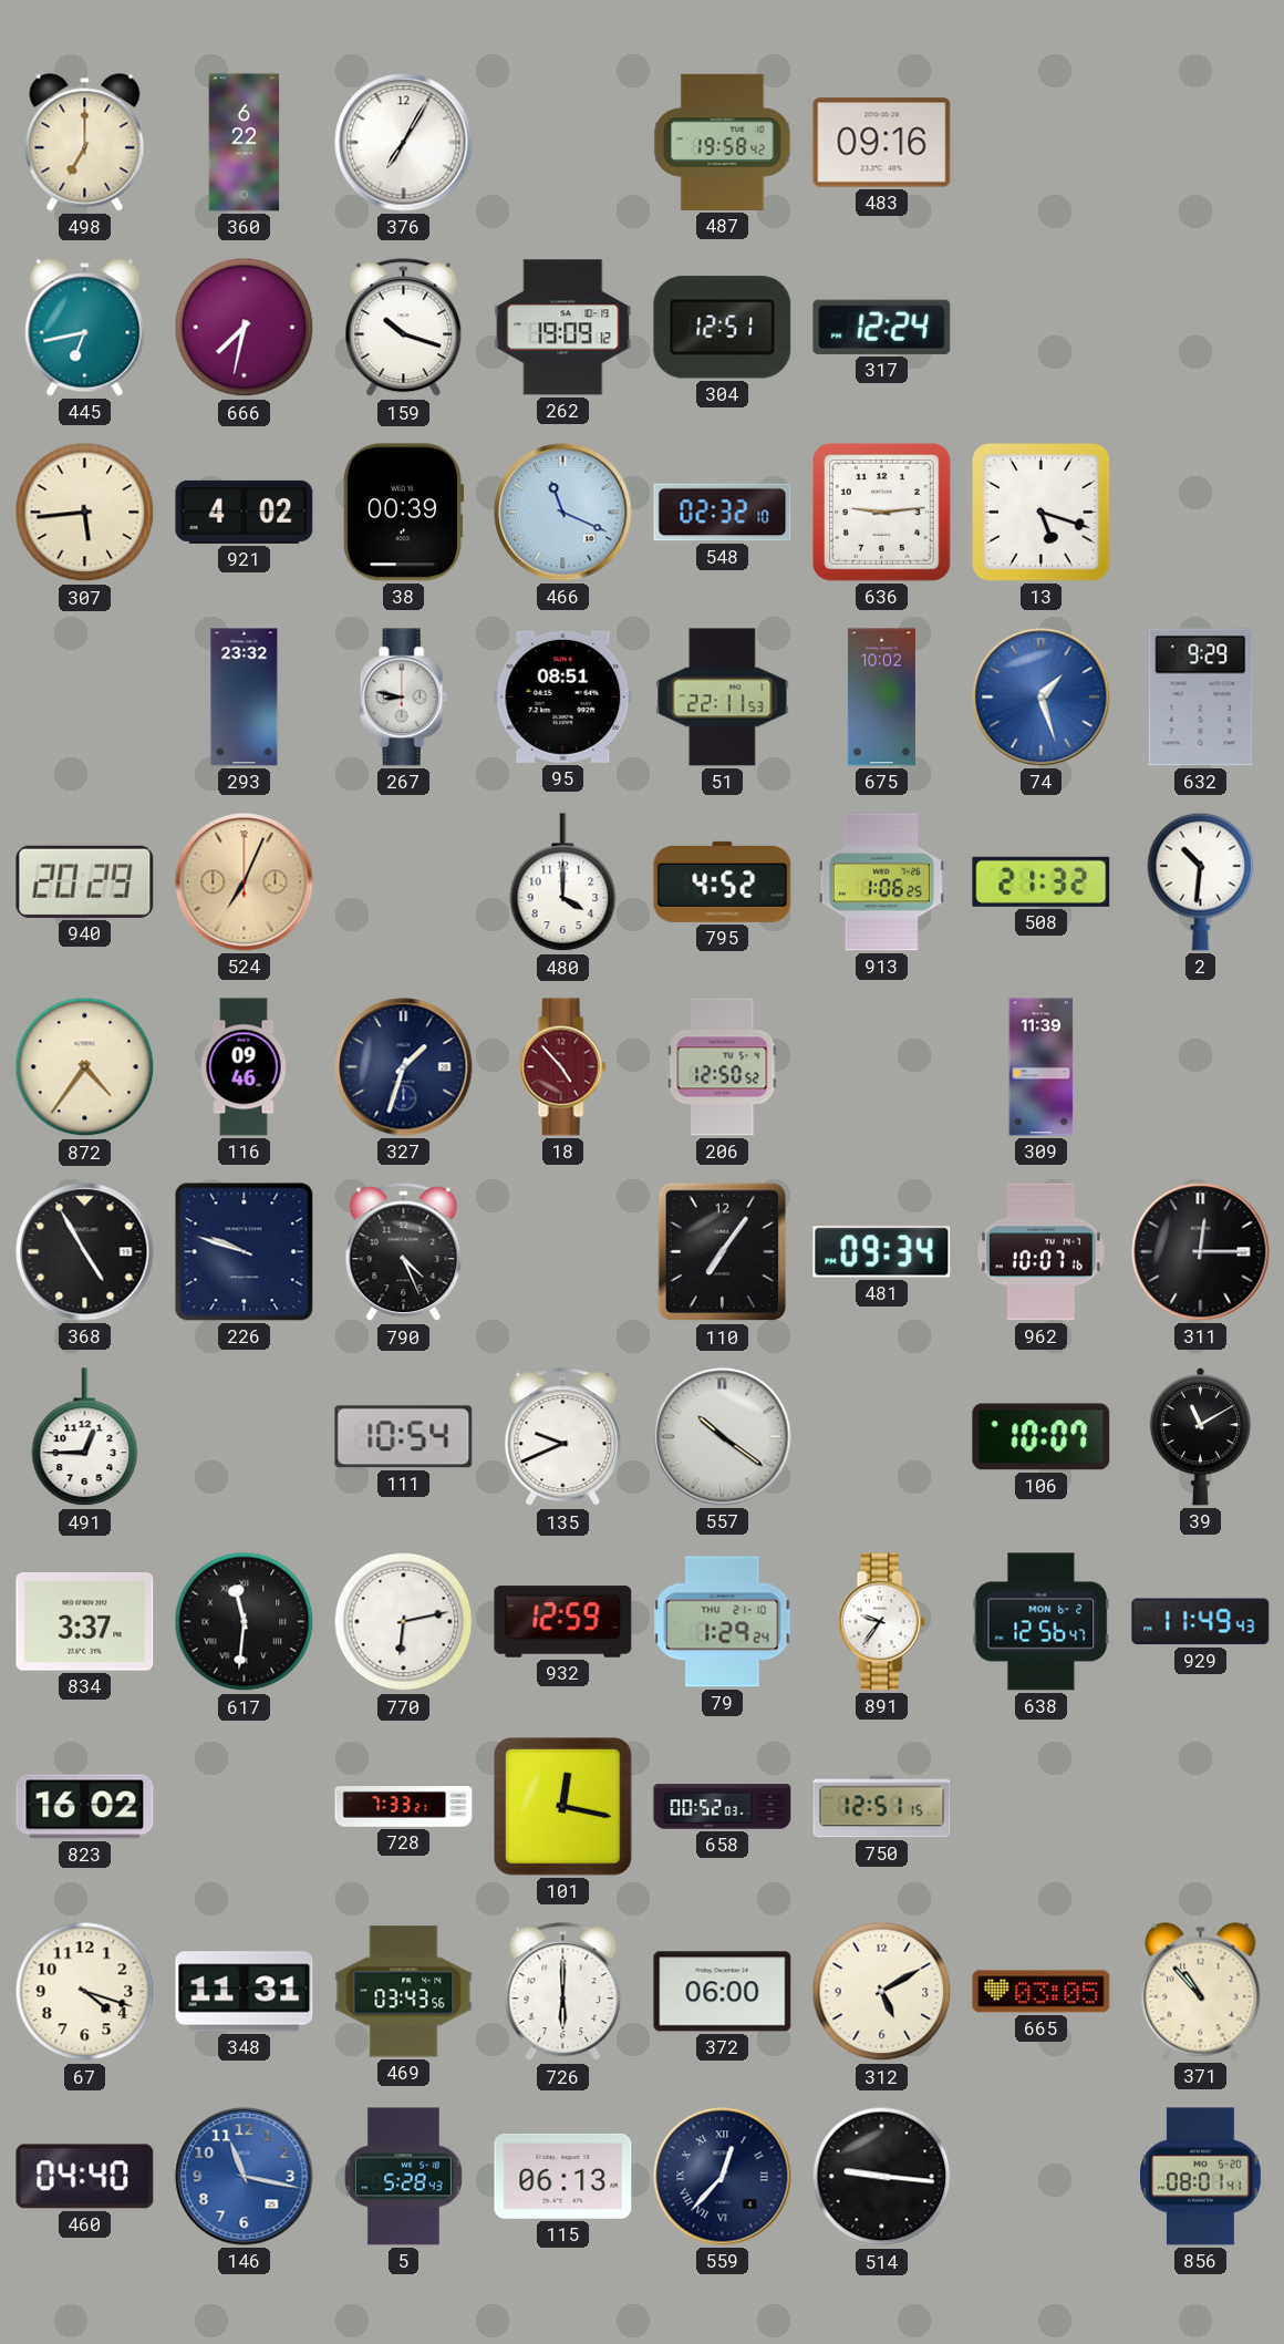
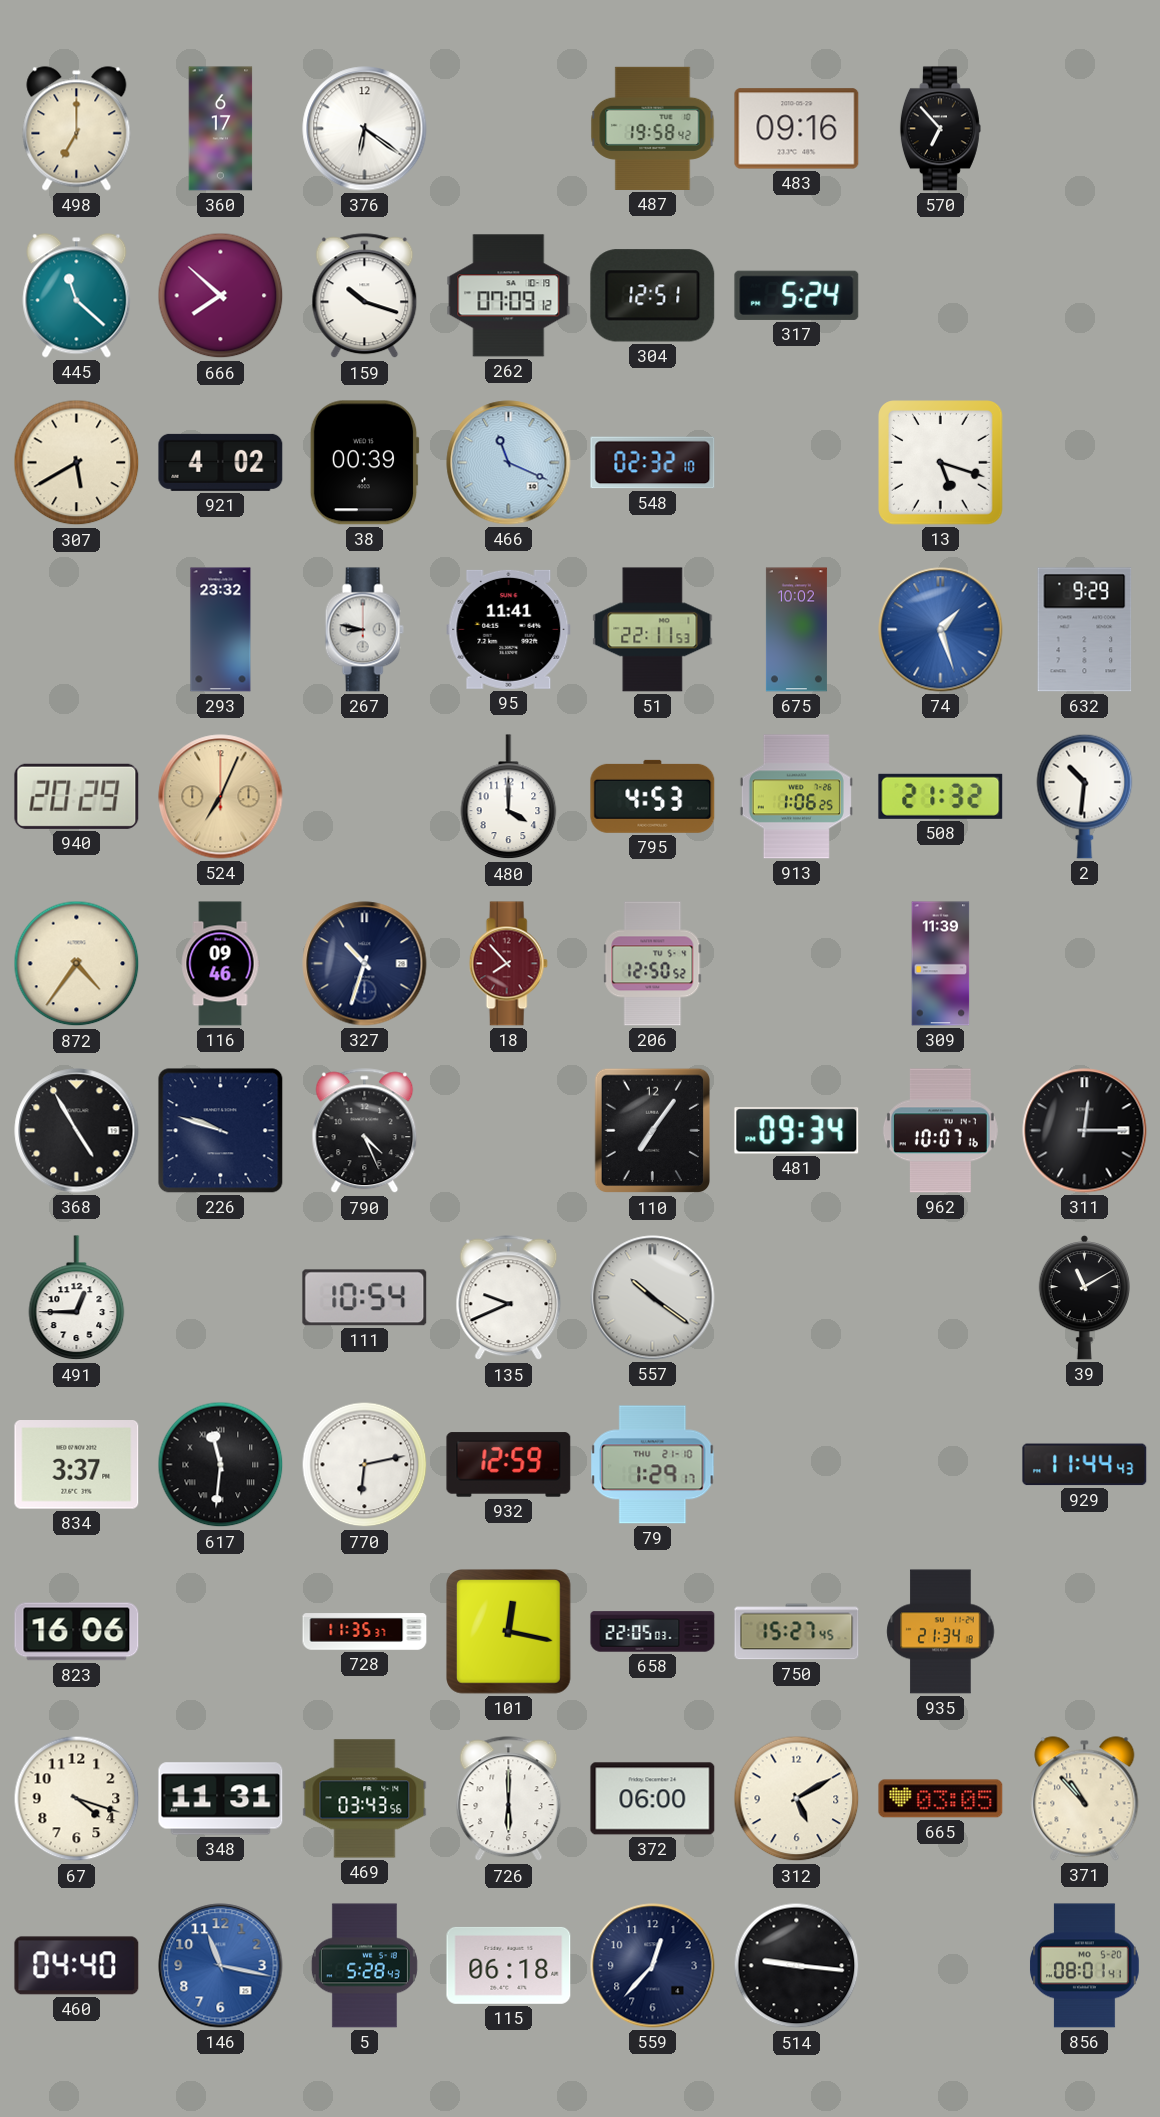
360: 6:22 -> 6:17
376: 7:05 -> 6:21
570: none -> 6:53
445: 6:43 -> 11:22
666: 7:32 -> 7:52
262: 19:09 -> 07:09
317: 12:24 -> 5:24
307: 5:44 -> 5:40
636: 9:14 -> none
95: 08:51 -> 11:41
795: 4:52 -> 4:53
327: 1:33 -> 10:33
18: 4:53 -> 7:53
106: 10:07 -> none
79: 1:29:24 -> 1:29:17
891: 9:36 -> none
638: 12:56 -> none
929: 11:49 -> 11:44
823: 16:02 -> 16:06
728: 7:33 -> 11:35
658: 00:52 -> 22:05
750: 12:51 -> 15:27
935: none -> 21:34
115: 06:13 -> 06:18
559 numerals: Roman -> Arabic
